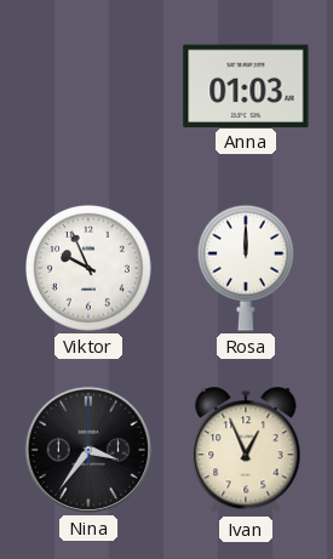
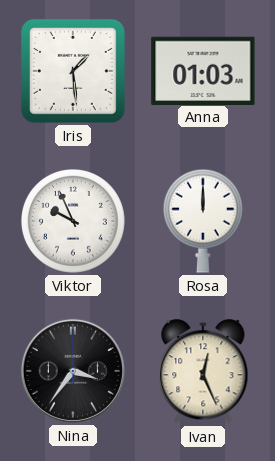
Iris: none -> 1:29
Ivan: 12:56 -> 12:26
